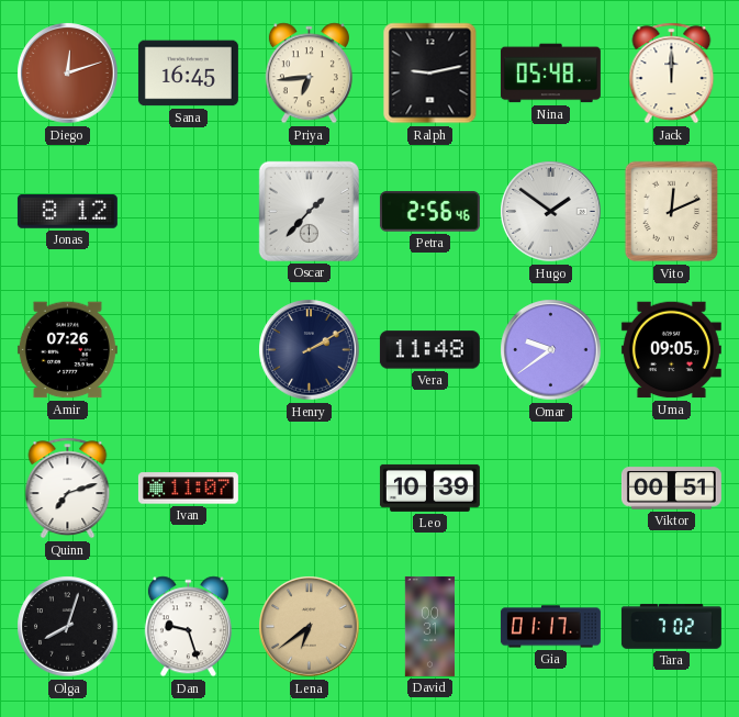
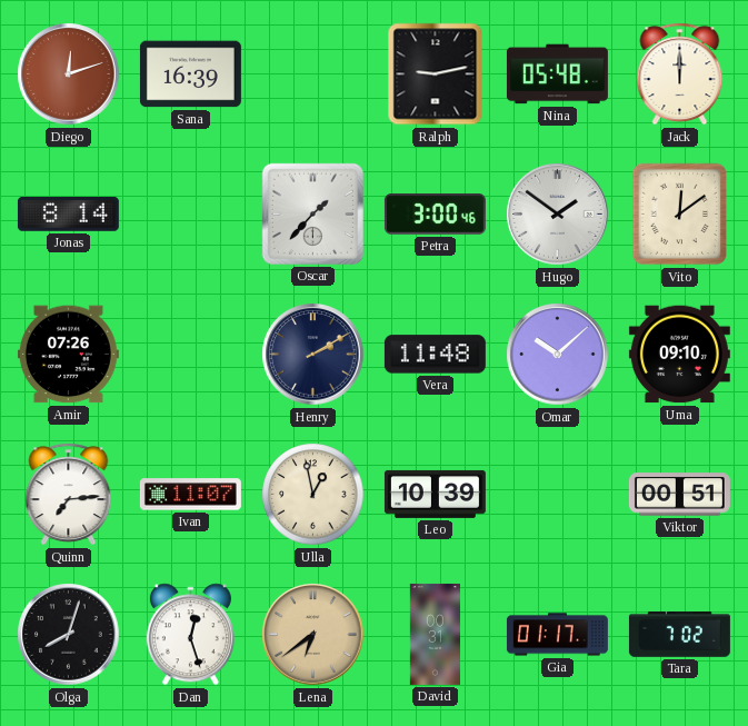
Sana: 16:45 -> 16:39
Priya: 6:44 -> none
Jonas: 8:12 -> 8:14
Petra: 2:56 -> 3:00
Vito: 12:11 -> 12:09
Omar: 9:39 -> 10:08
Uma: 09:05 -> 09:10
Quinn: 7:12 -> 7:14
Ulla: none -> 12:58
Dan: 9:27 -> 12:27
